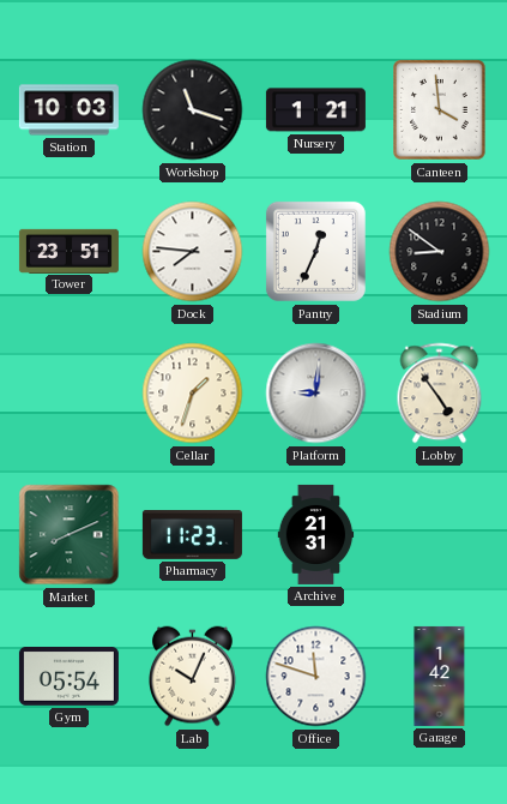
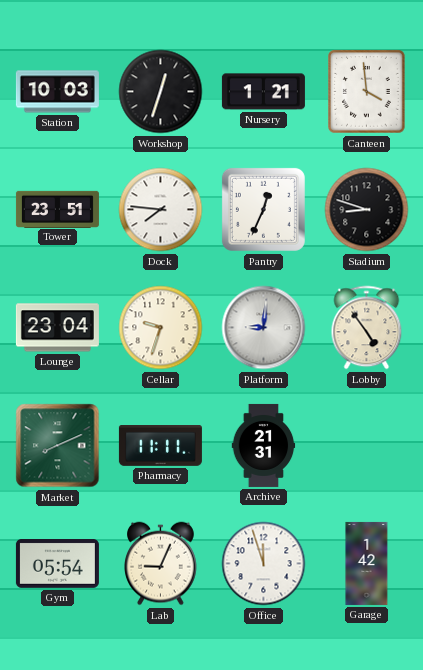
Workshop: 11:18 -> 12:33
Stadium: 8:51 -> 8:48
Lounge: none -> 23:04
Cellar: 1:33 -> 9:33
Pharmacy: 11:23 -> 11:11
Lab: 10:04 -> 9:04
Office: 11:48 -> 11:57
